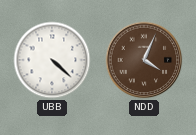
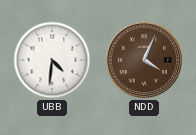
UBB: 4:22 -> 4:31
